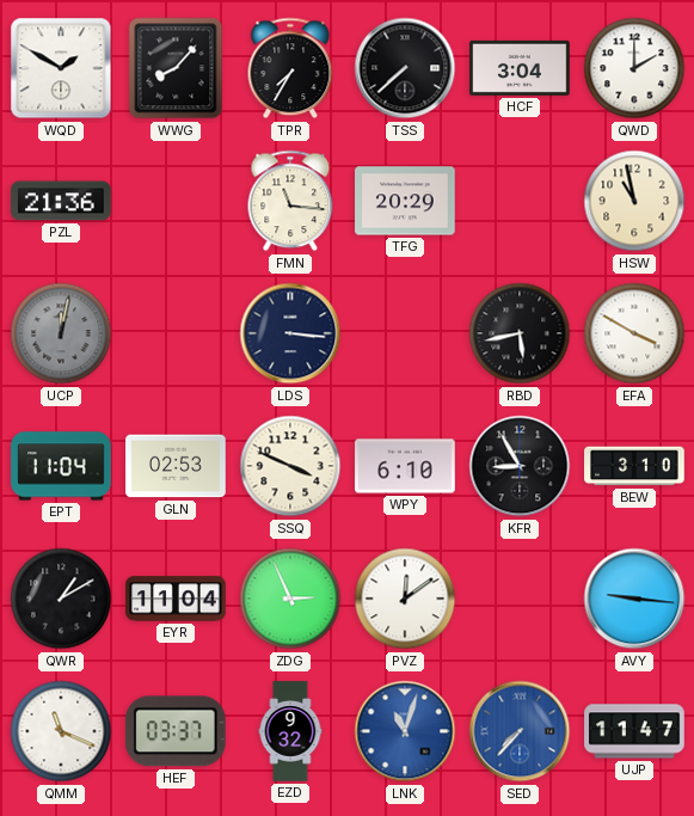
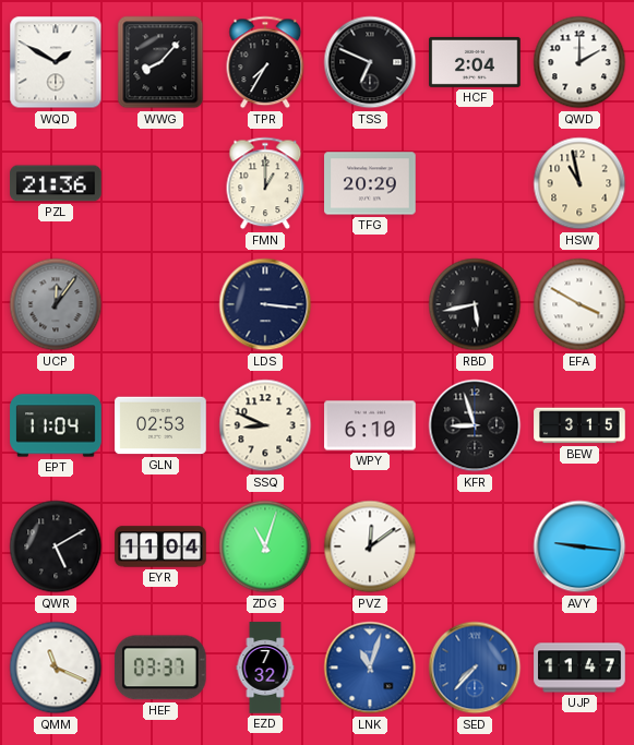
TSS: 7:38 -> 6:49
HCF: 3:04 -> 2:04
FMN: 11:16 -> 1:00
UCP: 12:02 -> 12:06
SSQ: 3:49 -> 8:49
KFR: 8:55 -> 8:57
BEW: 3:10 -> 3:15
QWR: 1:10 -> 5:10
ZDG: 2:56 -> 11:03
EZD: 9:32 -> 7:32
